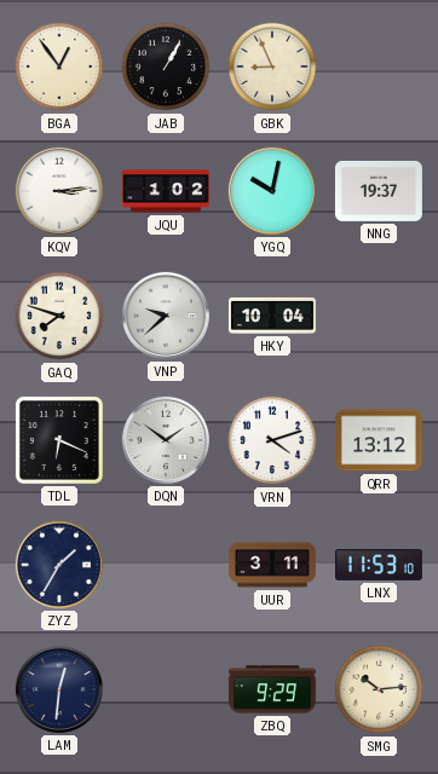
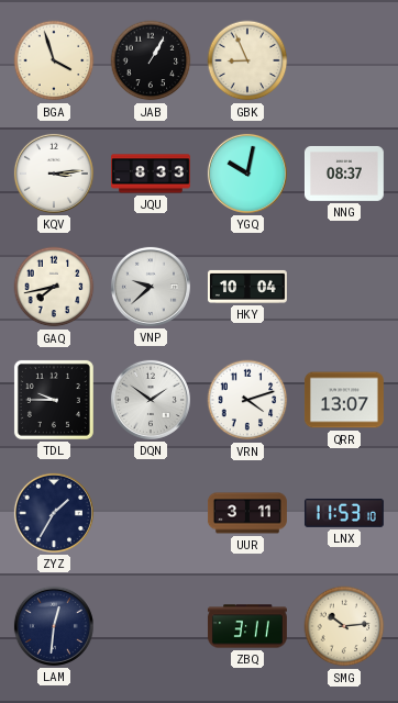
BGA: 12:54 -> 3:57
JQU: 1:02 -> 8:33
NNG: 19:37 -> 08:37
GAQ: 7:48 -> 7:43
TDL: 6:19 -> 9:45
QRR: 13:12 -> 13:07
ZBQ: 9:29 -> 3:11
